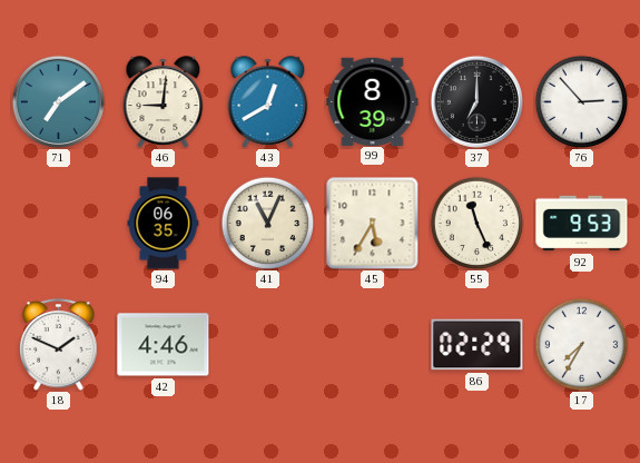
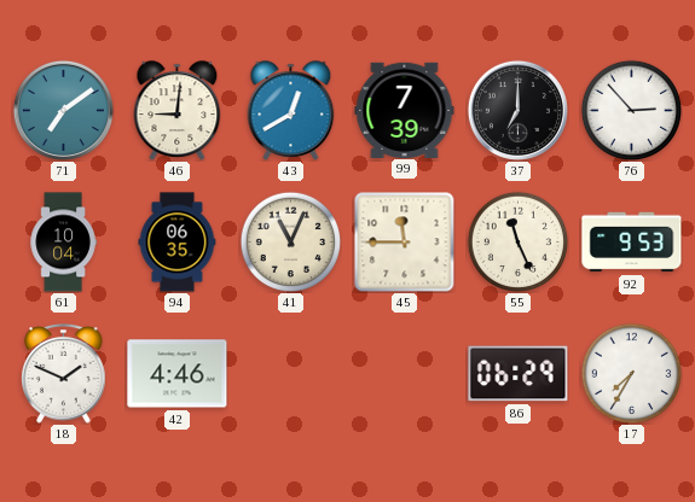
99: 8:39 -> 7:39
61: none -> 10:04
45: 5:35 -> 11:45
86: 02:29 -> 06:29
